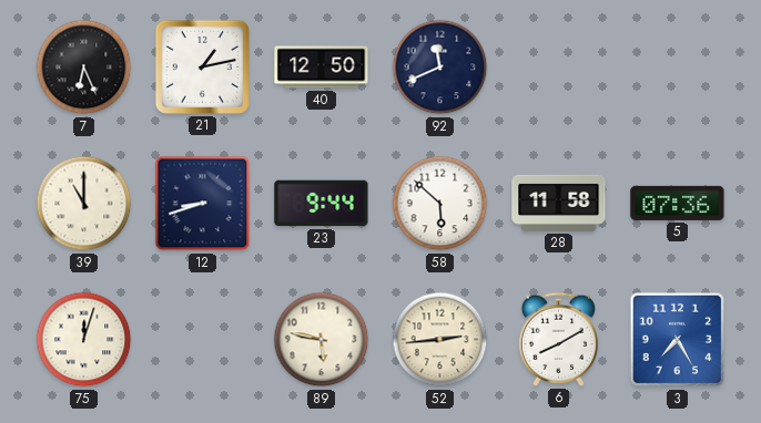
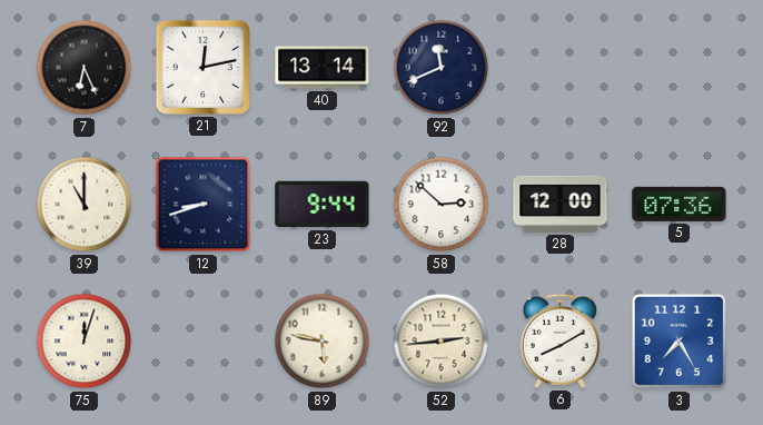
21: 1:13 -> 12:13
40: 12:50 -> 13:14
58: 5:52 -> 2:52
28: 11:58 -> 12:00
